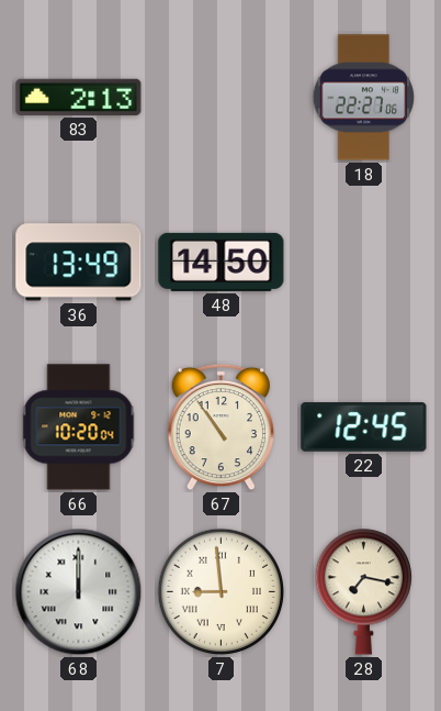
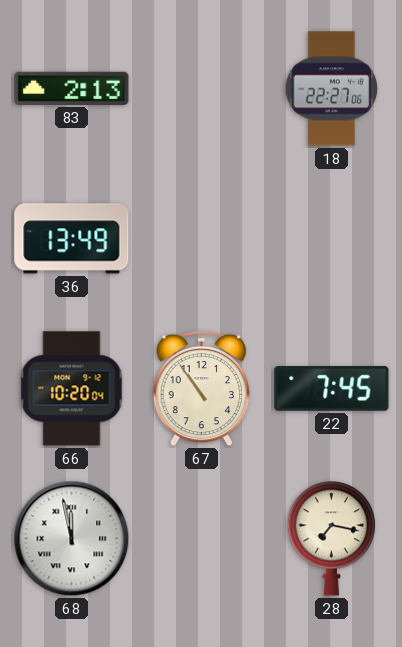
48: 14:50 -> none
22: 12:45 -> 7:45
68: 12:00 -> 11:58
7: 8:59 -> none
